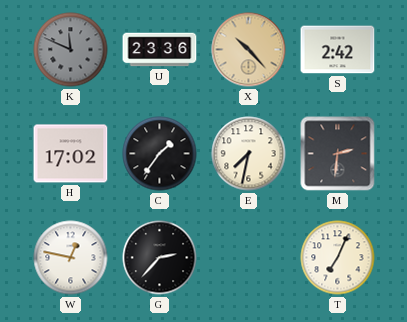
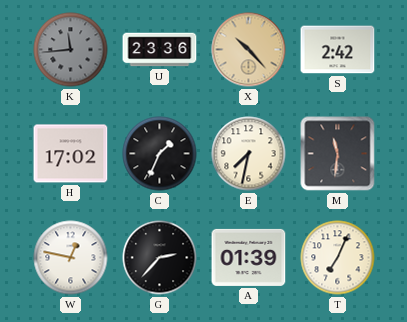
K: 11:49 -> 11:44
C: 1:36 -> 1:34
M: 2:31 -> 11:31
A: none -> 01:39
